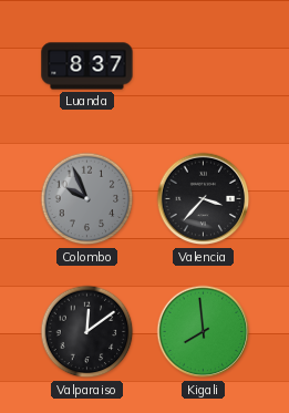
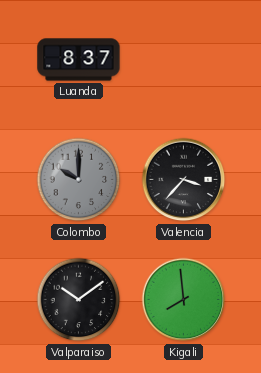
Colombo: 9:56 -> 10:00
Valparaiso: 12:09 -> 10:09
